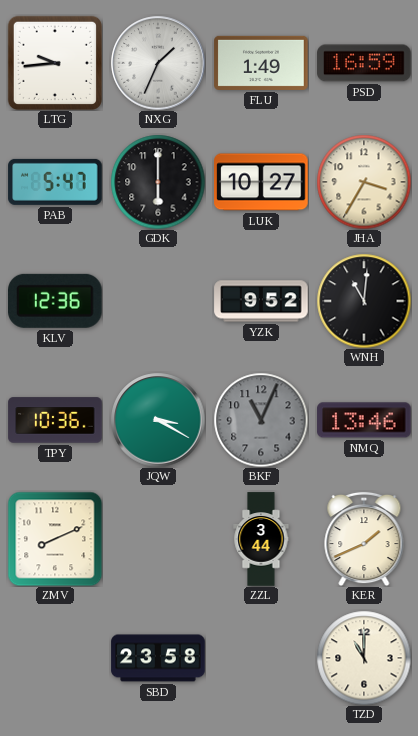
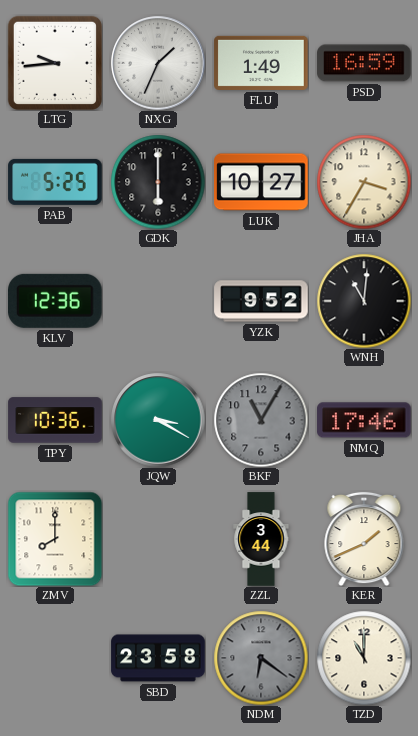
PAB: 5:47 -> 5:25
BKF: 11:04 -> 11:05
NMQ: 13:46 -> 17:46
ZMV: 8:11 -> 8:00
NDM: none -> 6:21
